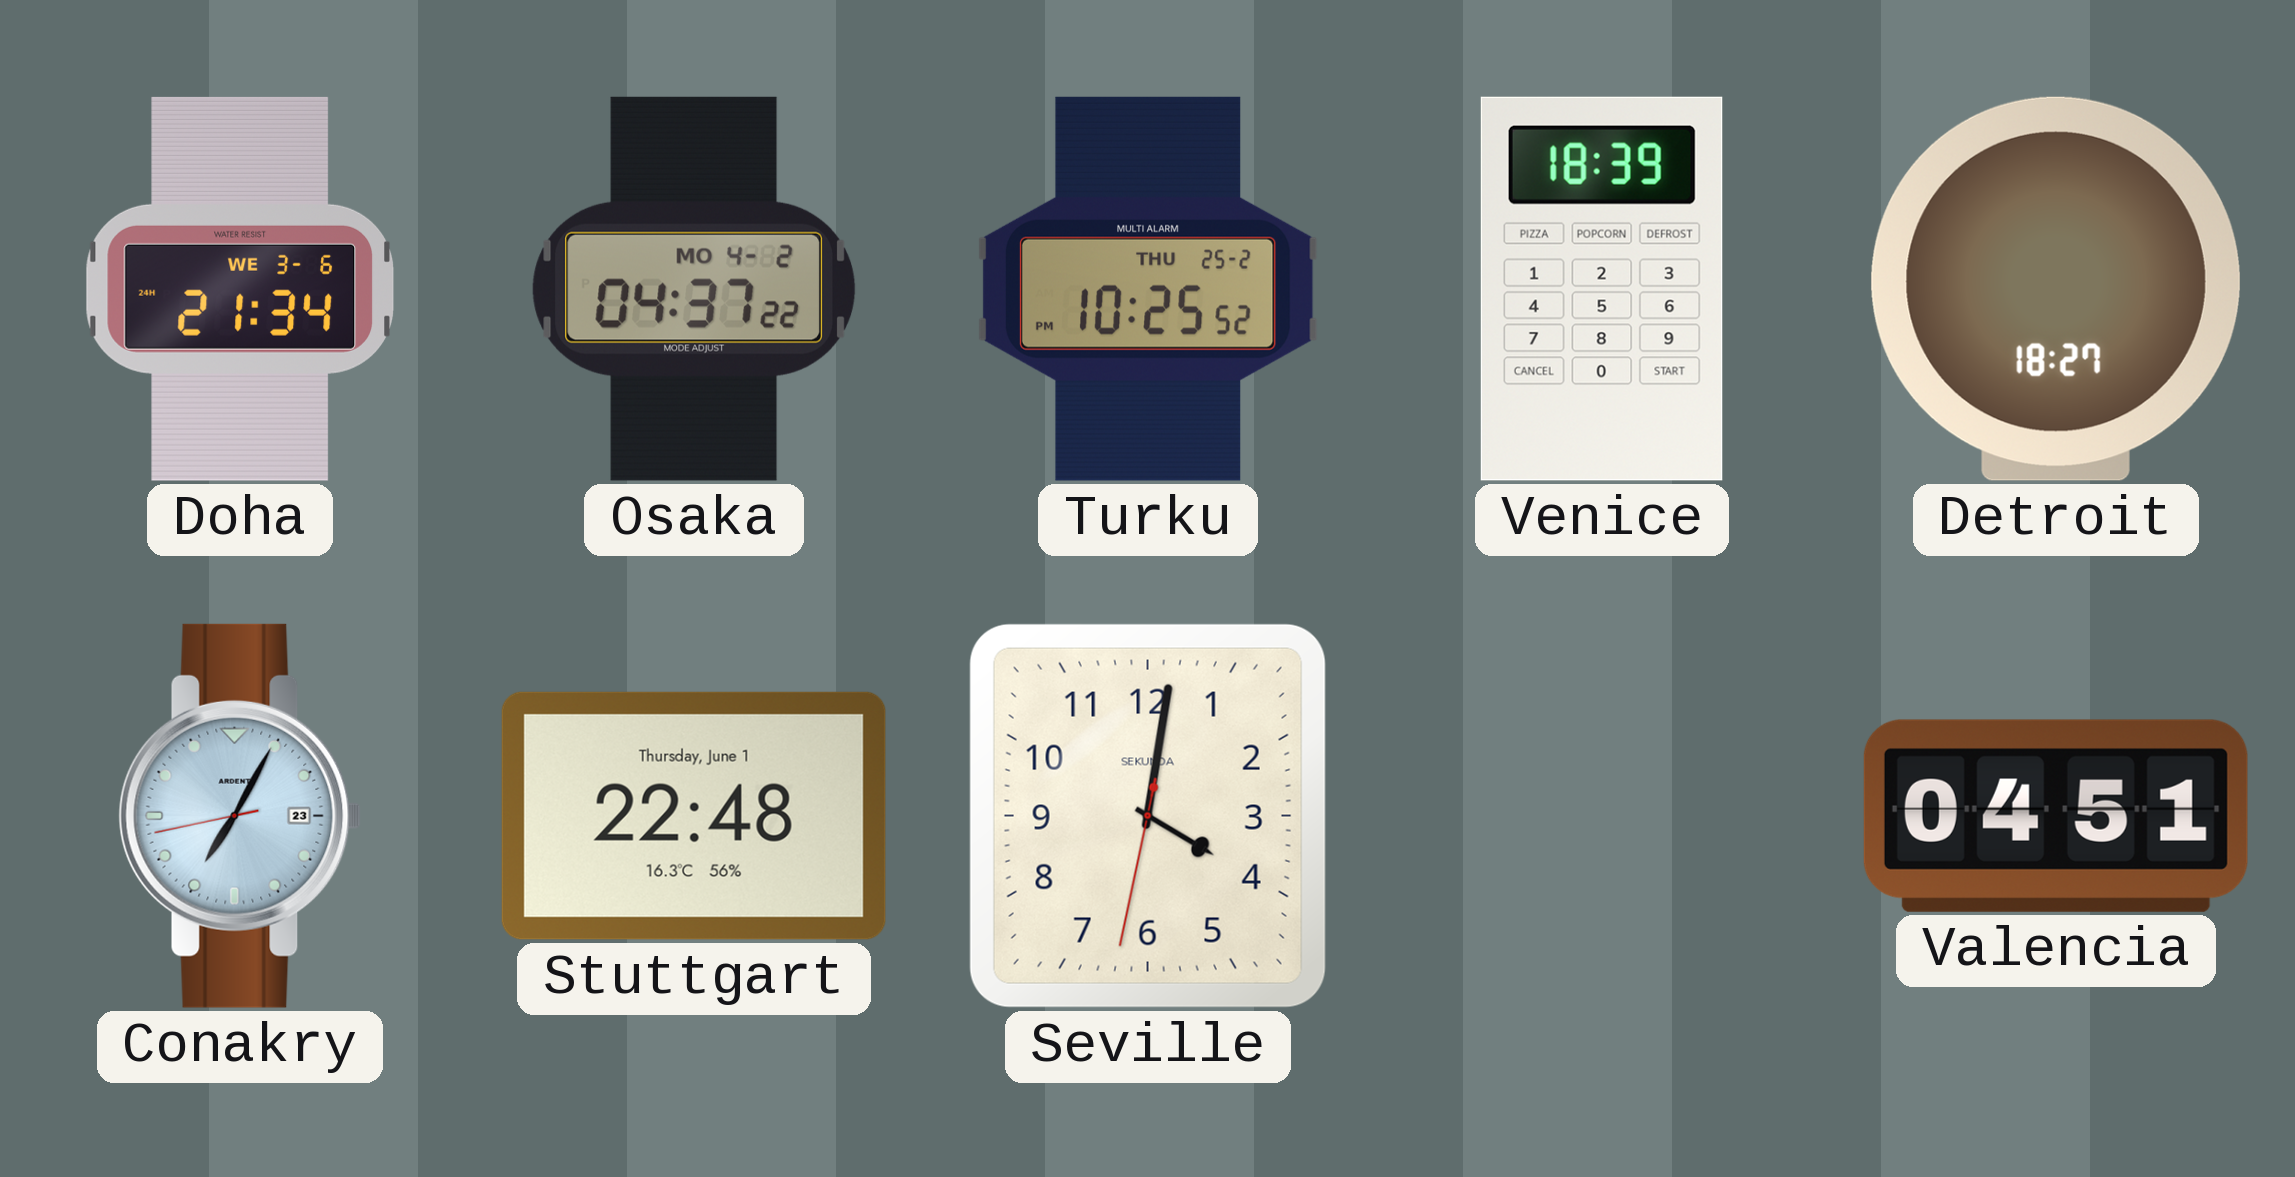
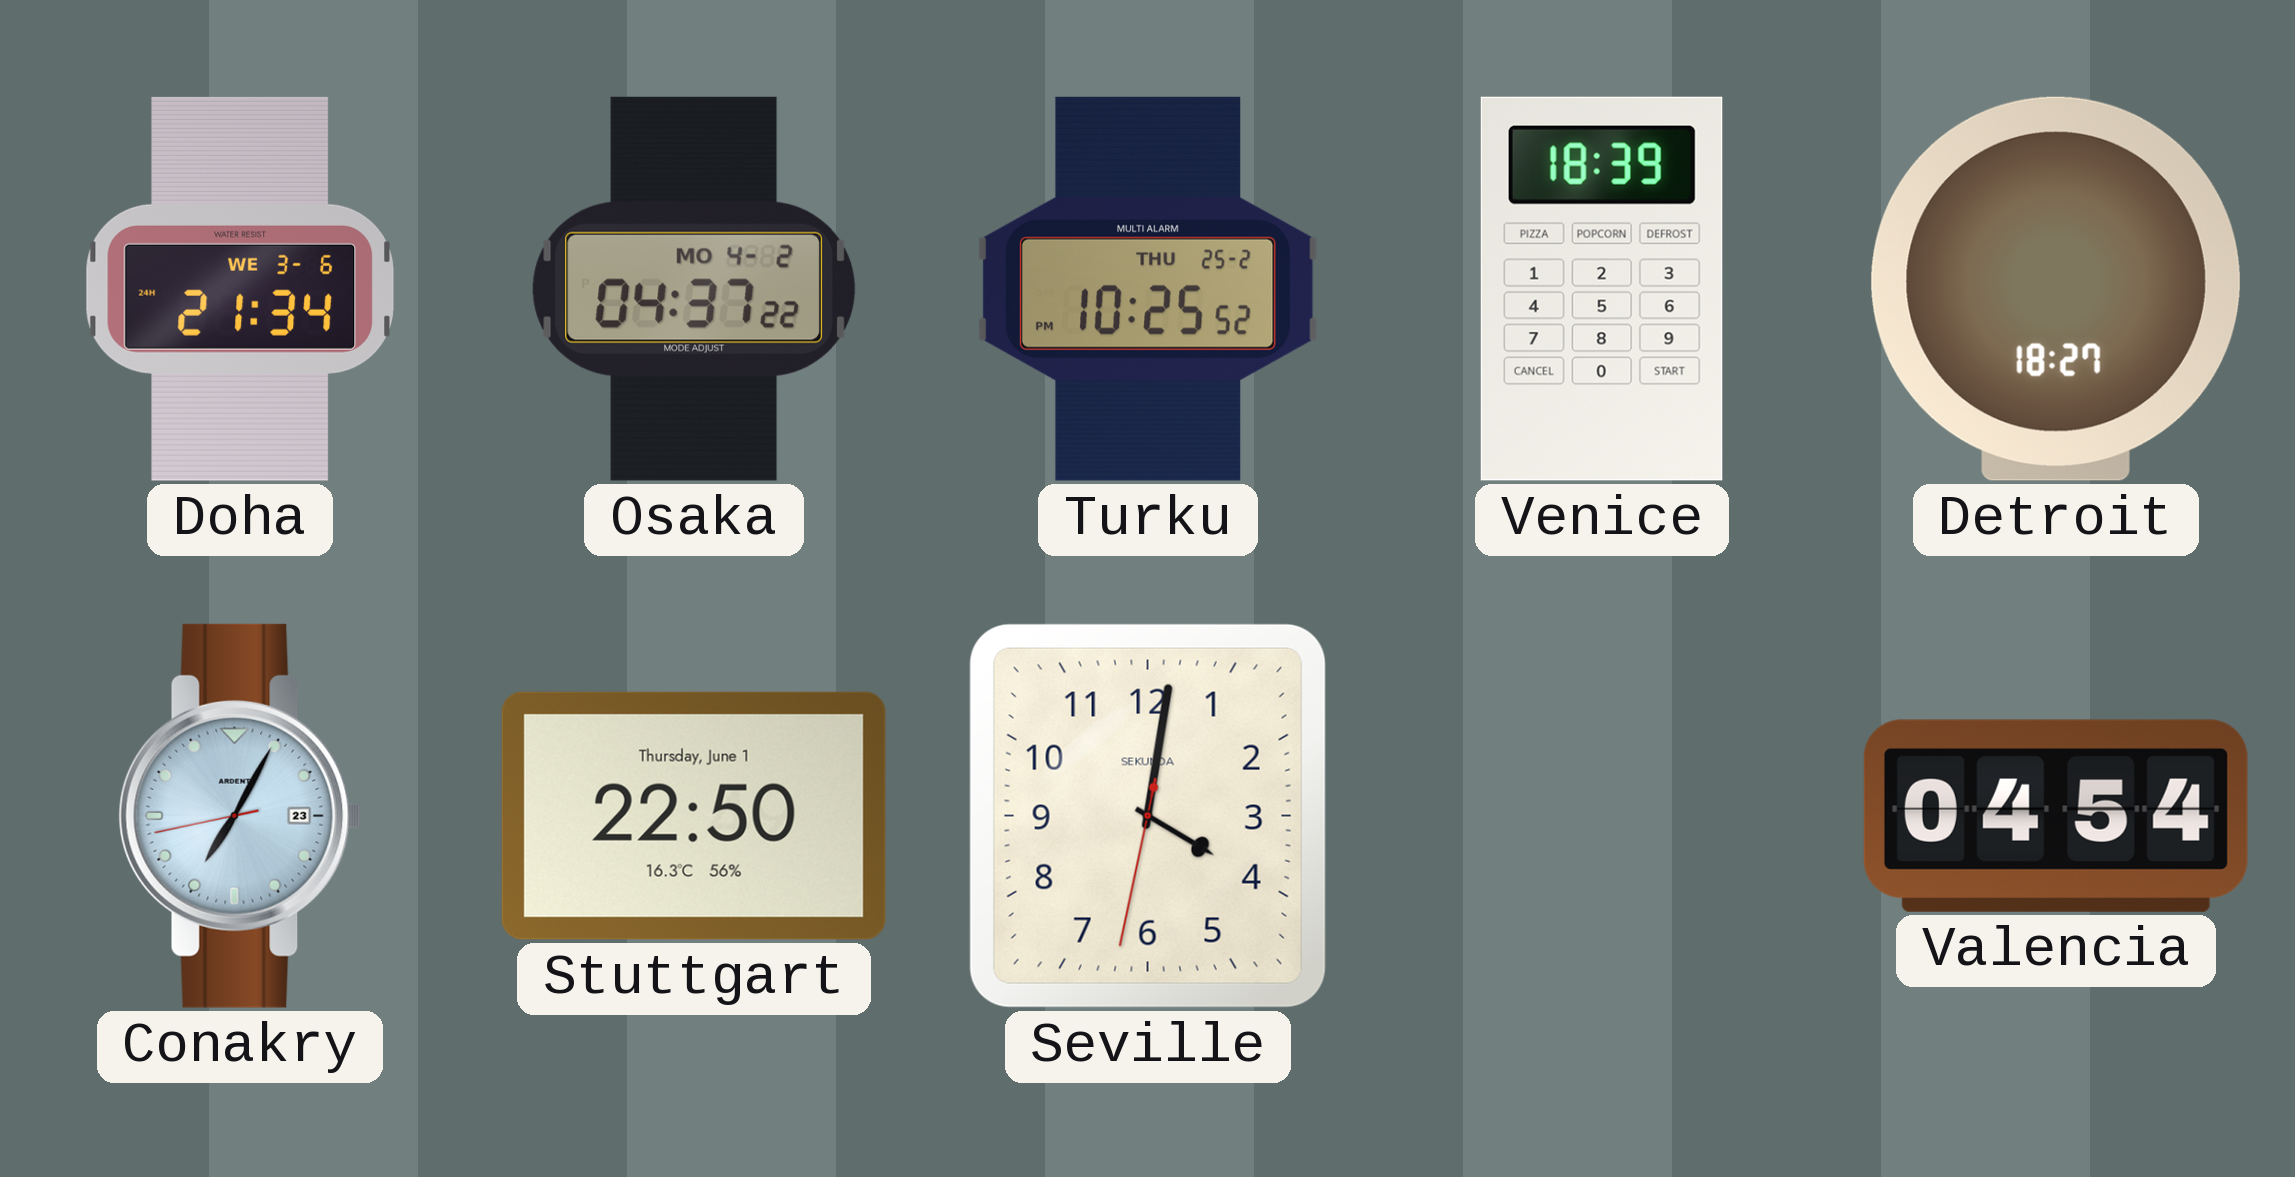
Stuttgart: 22:48 -> 22:50
Valencia: 04:51 -> 04:54
